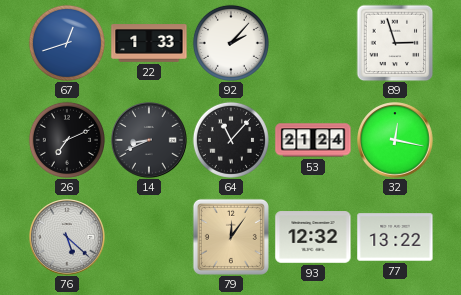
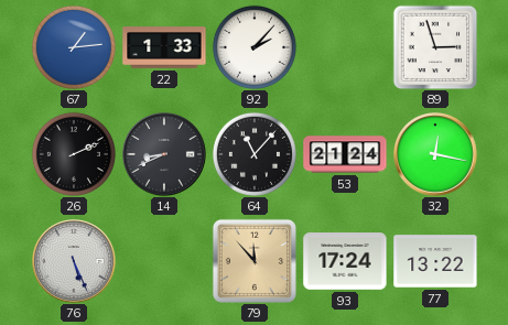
67: 12:42 -> 1:14
26: 7:11 -> 2:11
76: 5:22 -> 5:26
79: 12:06 -> 11:53
93: 12:32 -> 17:24
